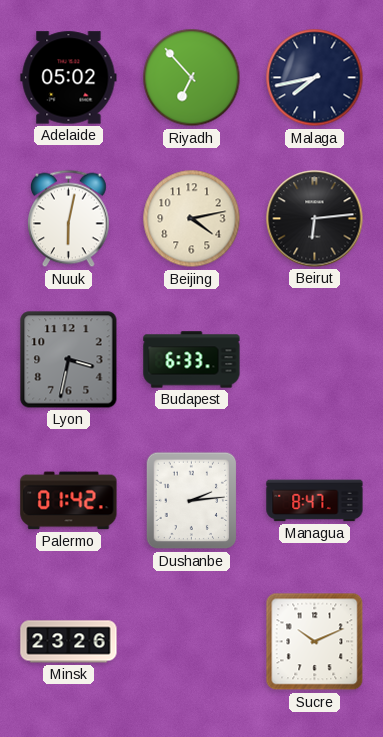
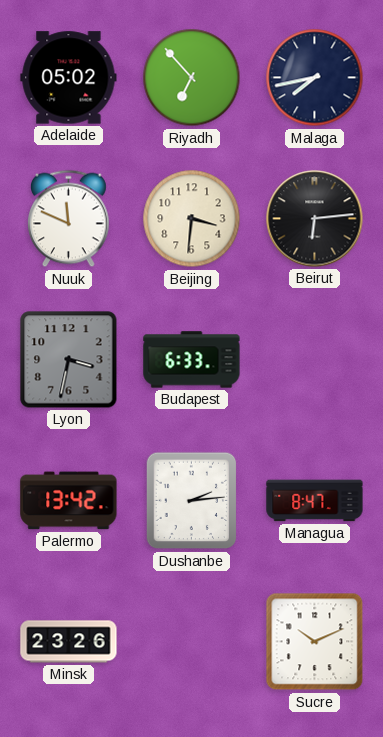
Nuuk: 6:02 -> 11:49
Beijing: 4:13 -> 3:31
Palermo: 01:42 -> 13:42
